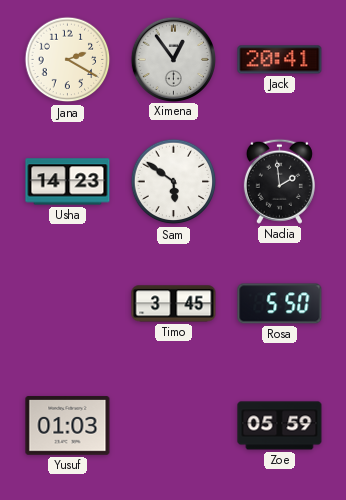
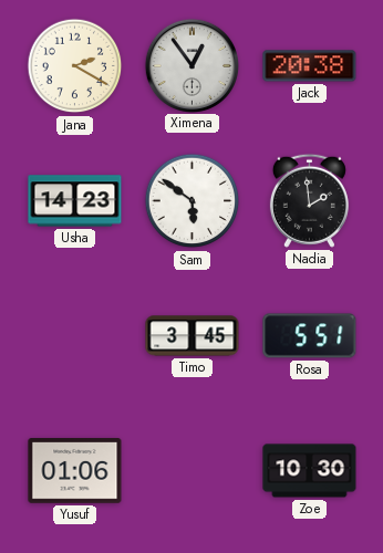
Jack: 20:41 -> 20:38
Rosa: 5:50 -> 5:51
Yusuf: 01:03 -> 01:06
Zoe: 05:59 -> 10:30
